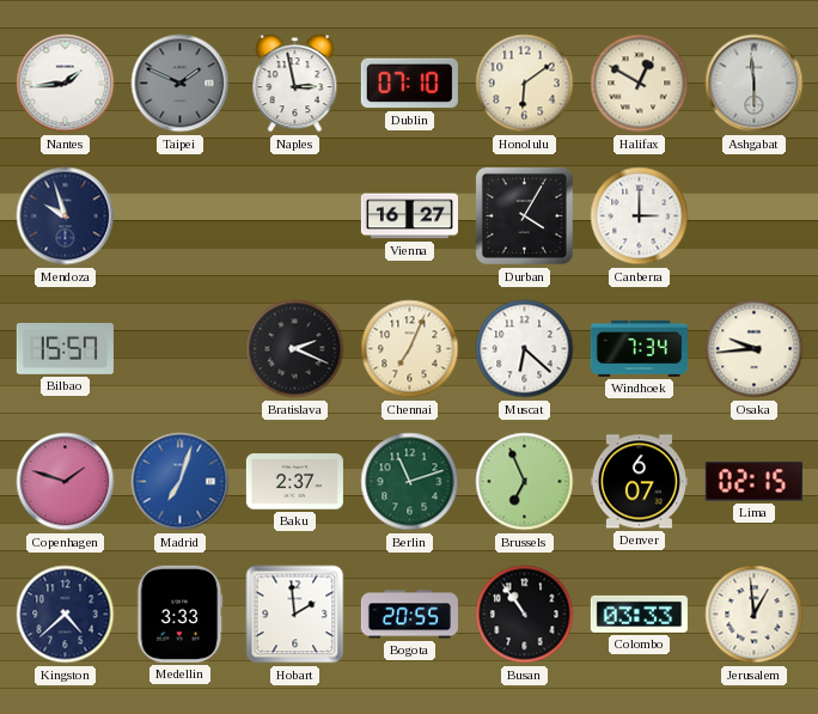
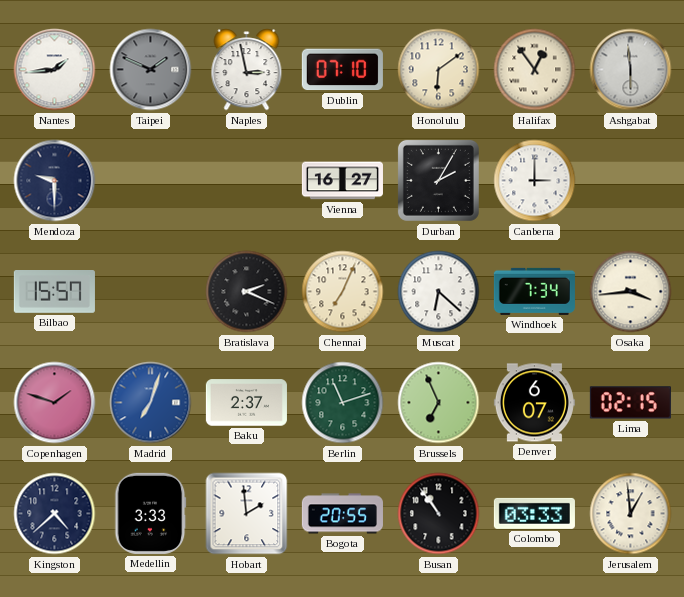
Halifax: 12:50 -> 12:54
Mendoza: 9:57 -> 9:30
Durban: 4:05 -> 2:05
Osaka: 9:44 -> 3:44
